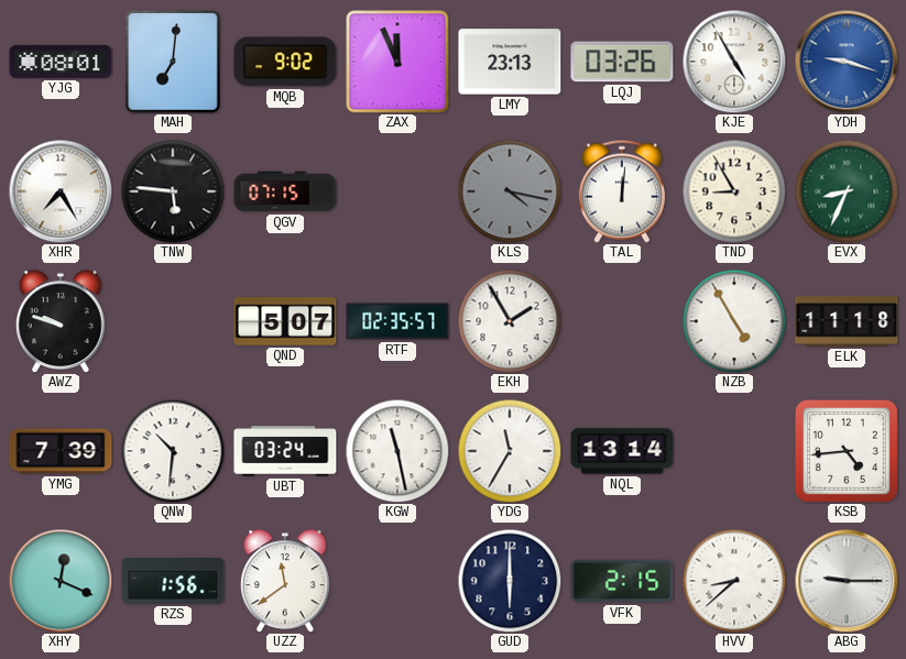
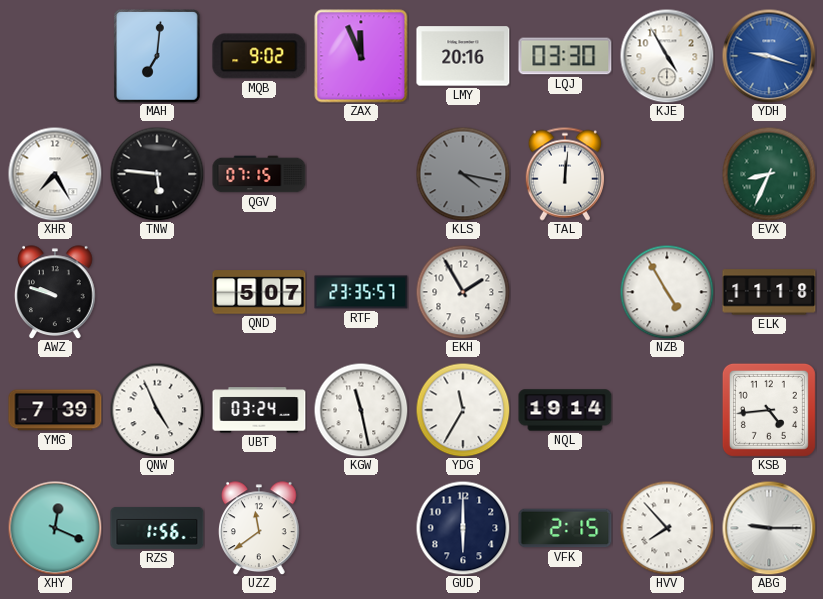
YJG: 08:01 -> none
LMY: 23:13 -> 20:16
LQJ: 03:26 -> 03:30
TND: 8:55 -> none
RTF: 02:35 -> 23:35
QNW: 10:31 -> 4:56
NQL: 13:14 -> 19:14
HVV: 8:38 -> 7:53
